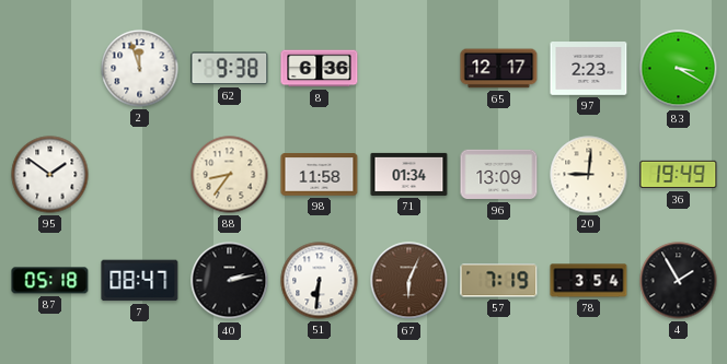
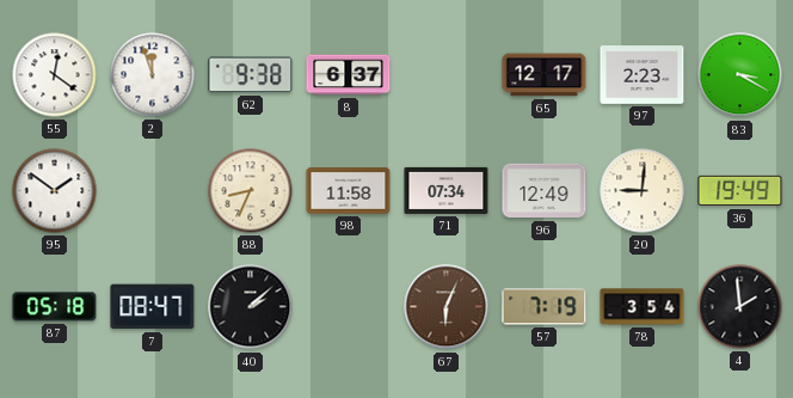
55: none -> 12:21
8: 6:36 -> 6:37
88: 8:36 -> 8:34
71: 01:34 -> 07:34
96: 13:09 -> 12:49
40: 2:13 -> 2:08
51: 6:31 -> none
4: 1:55 -> 1:59
